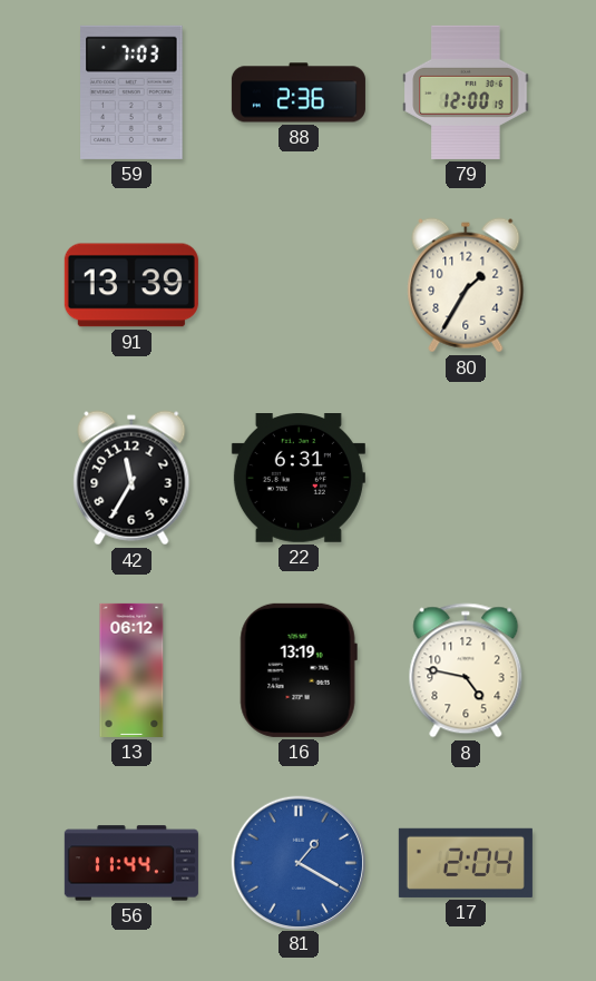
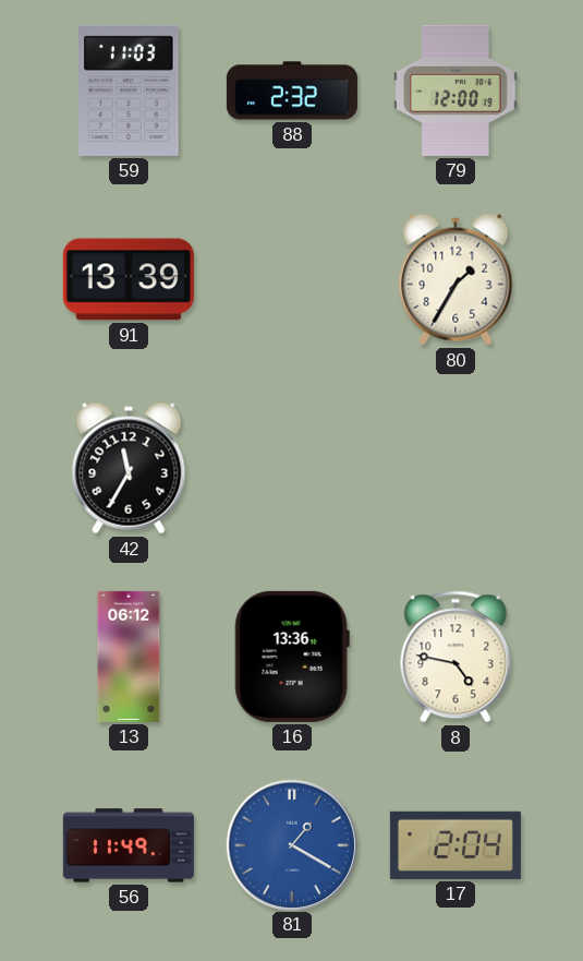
59: 7:03 -> 11:03
88: 2:36 -> 2:32
22: 6:31 -> none
16: 13:19 -> 13:36
56: 11:44 -> 11:49
